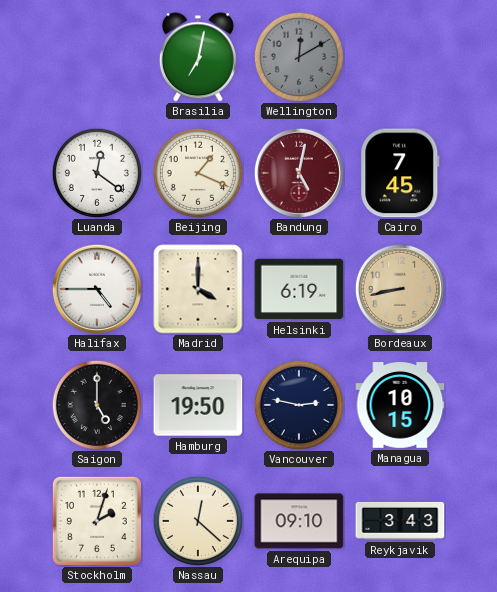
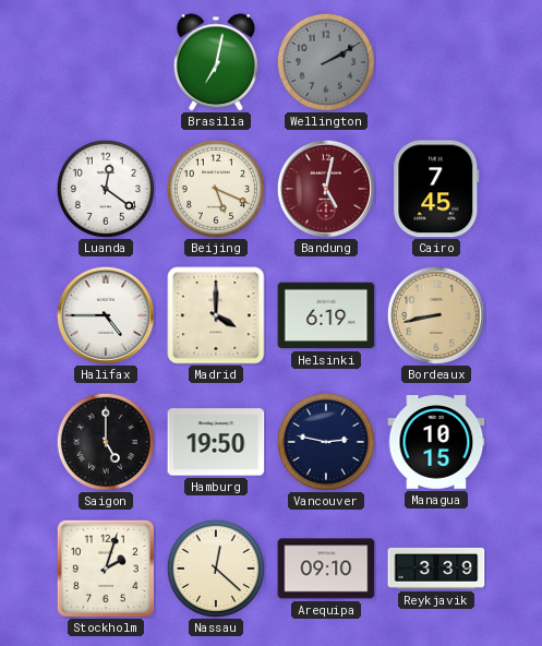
Wellington: 12:10 -> 2:10
Beijing: 1:19 -> 5:19
Reykjavik: 3:43 -> 3:39
